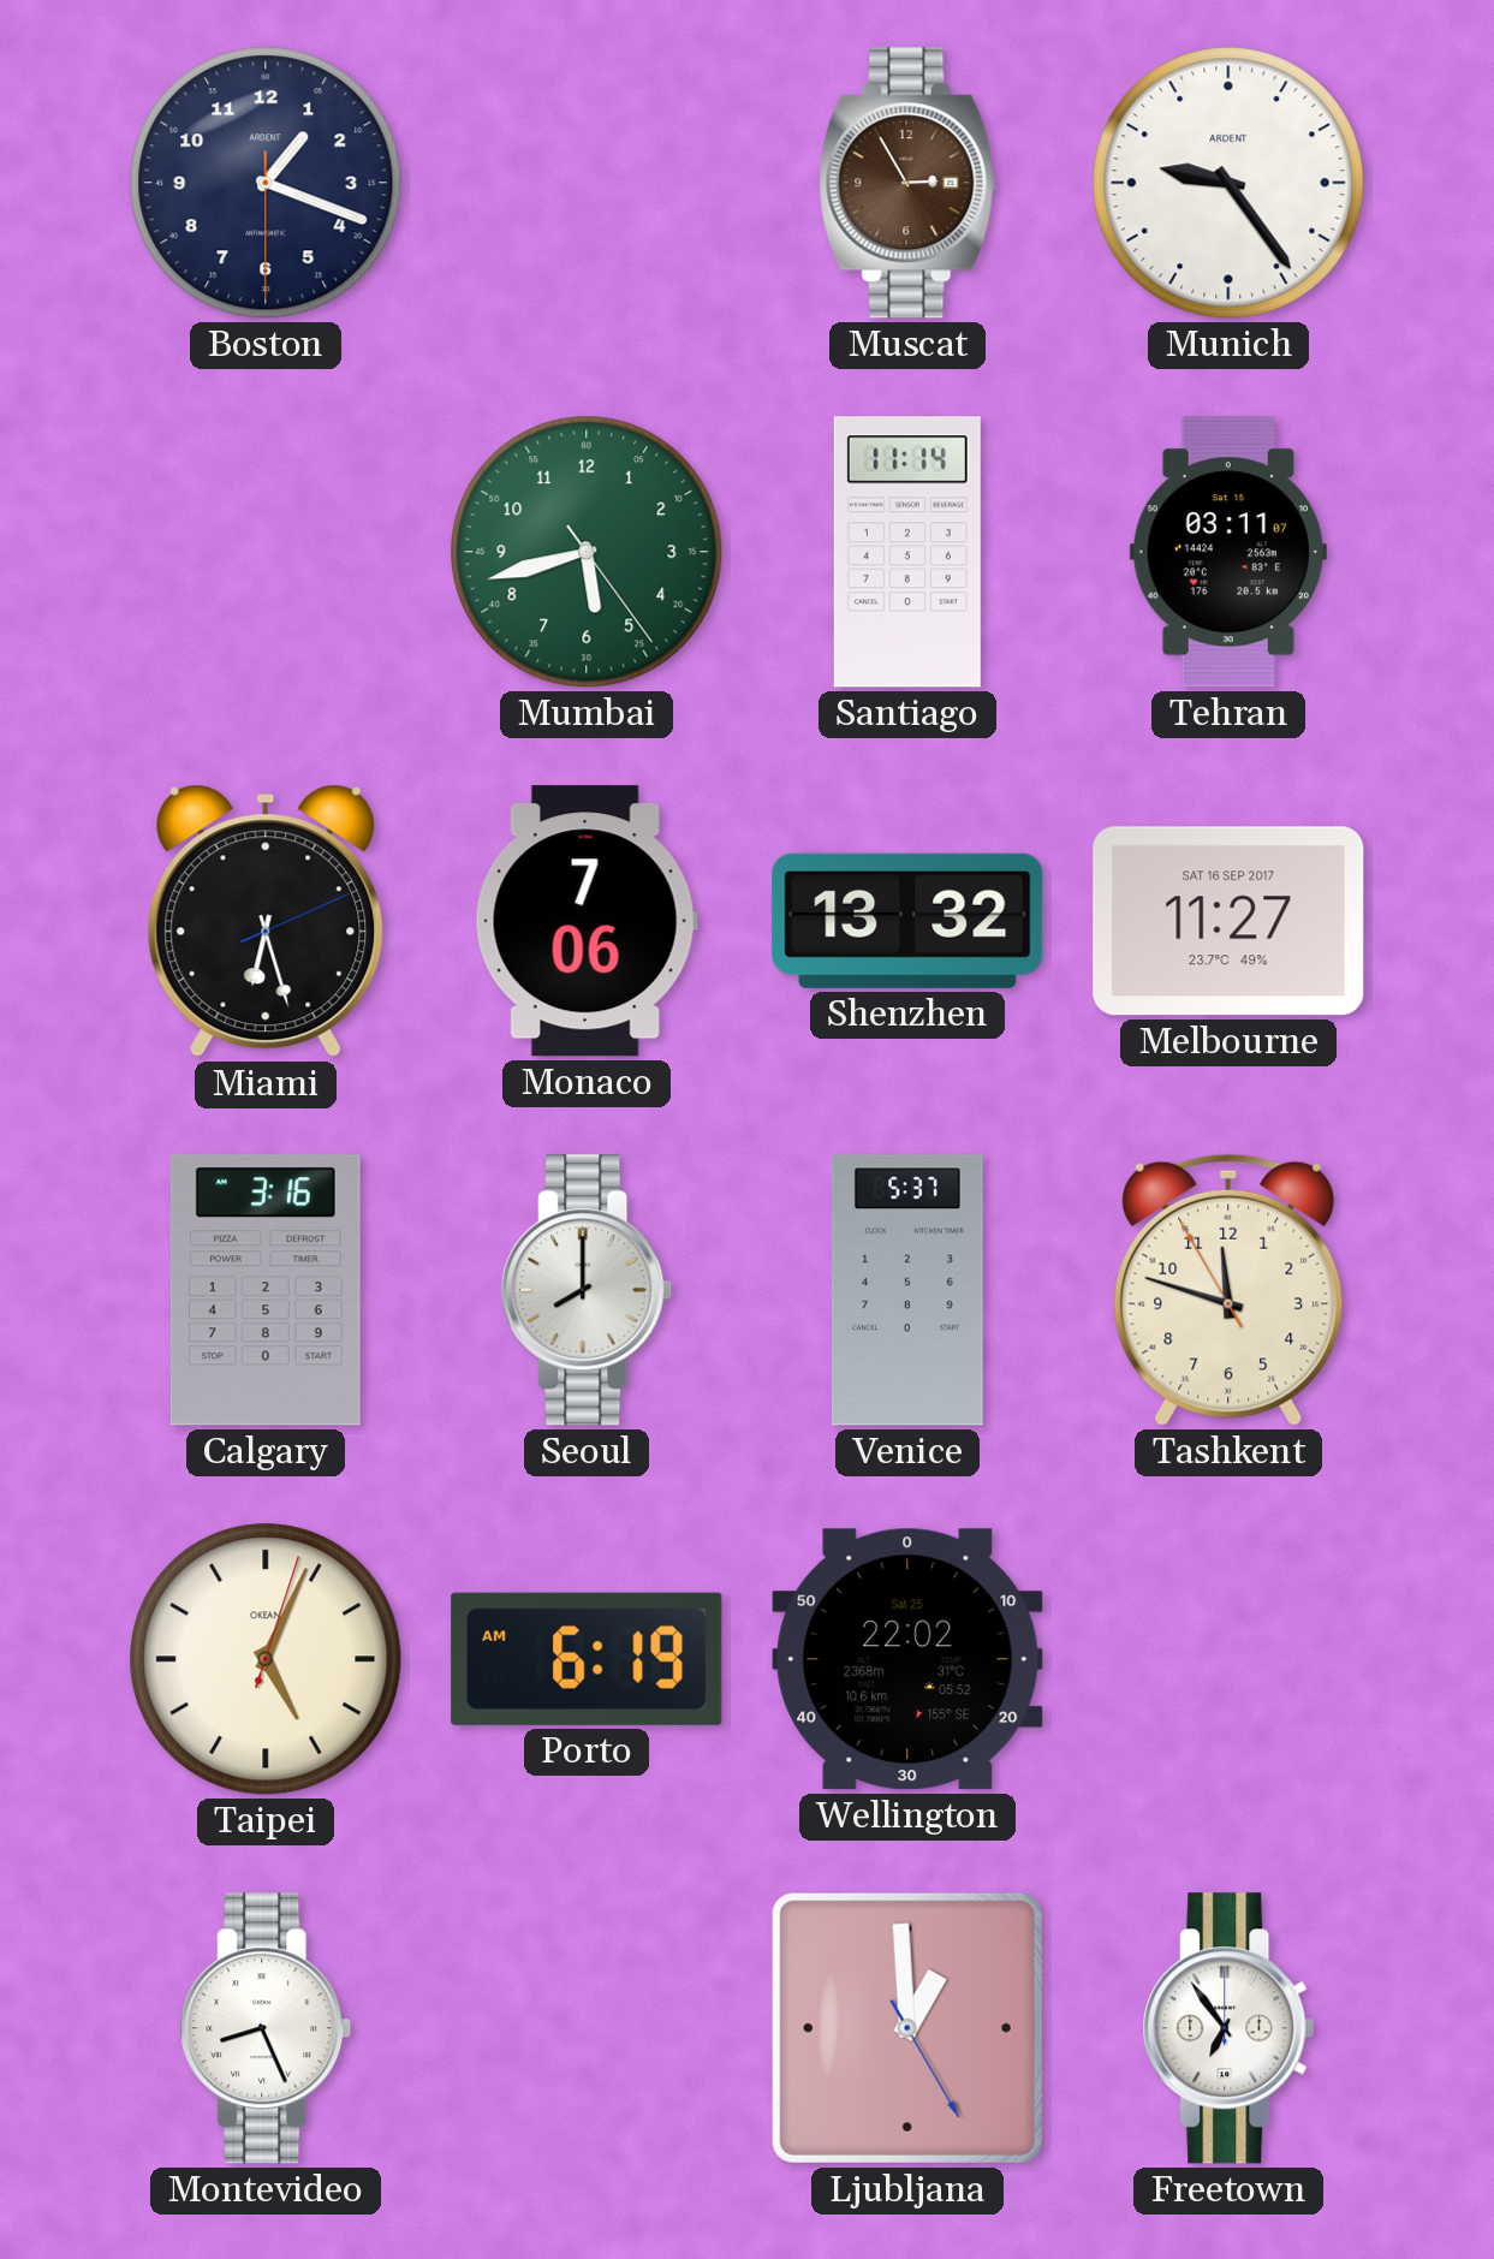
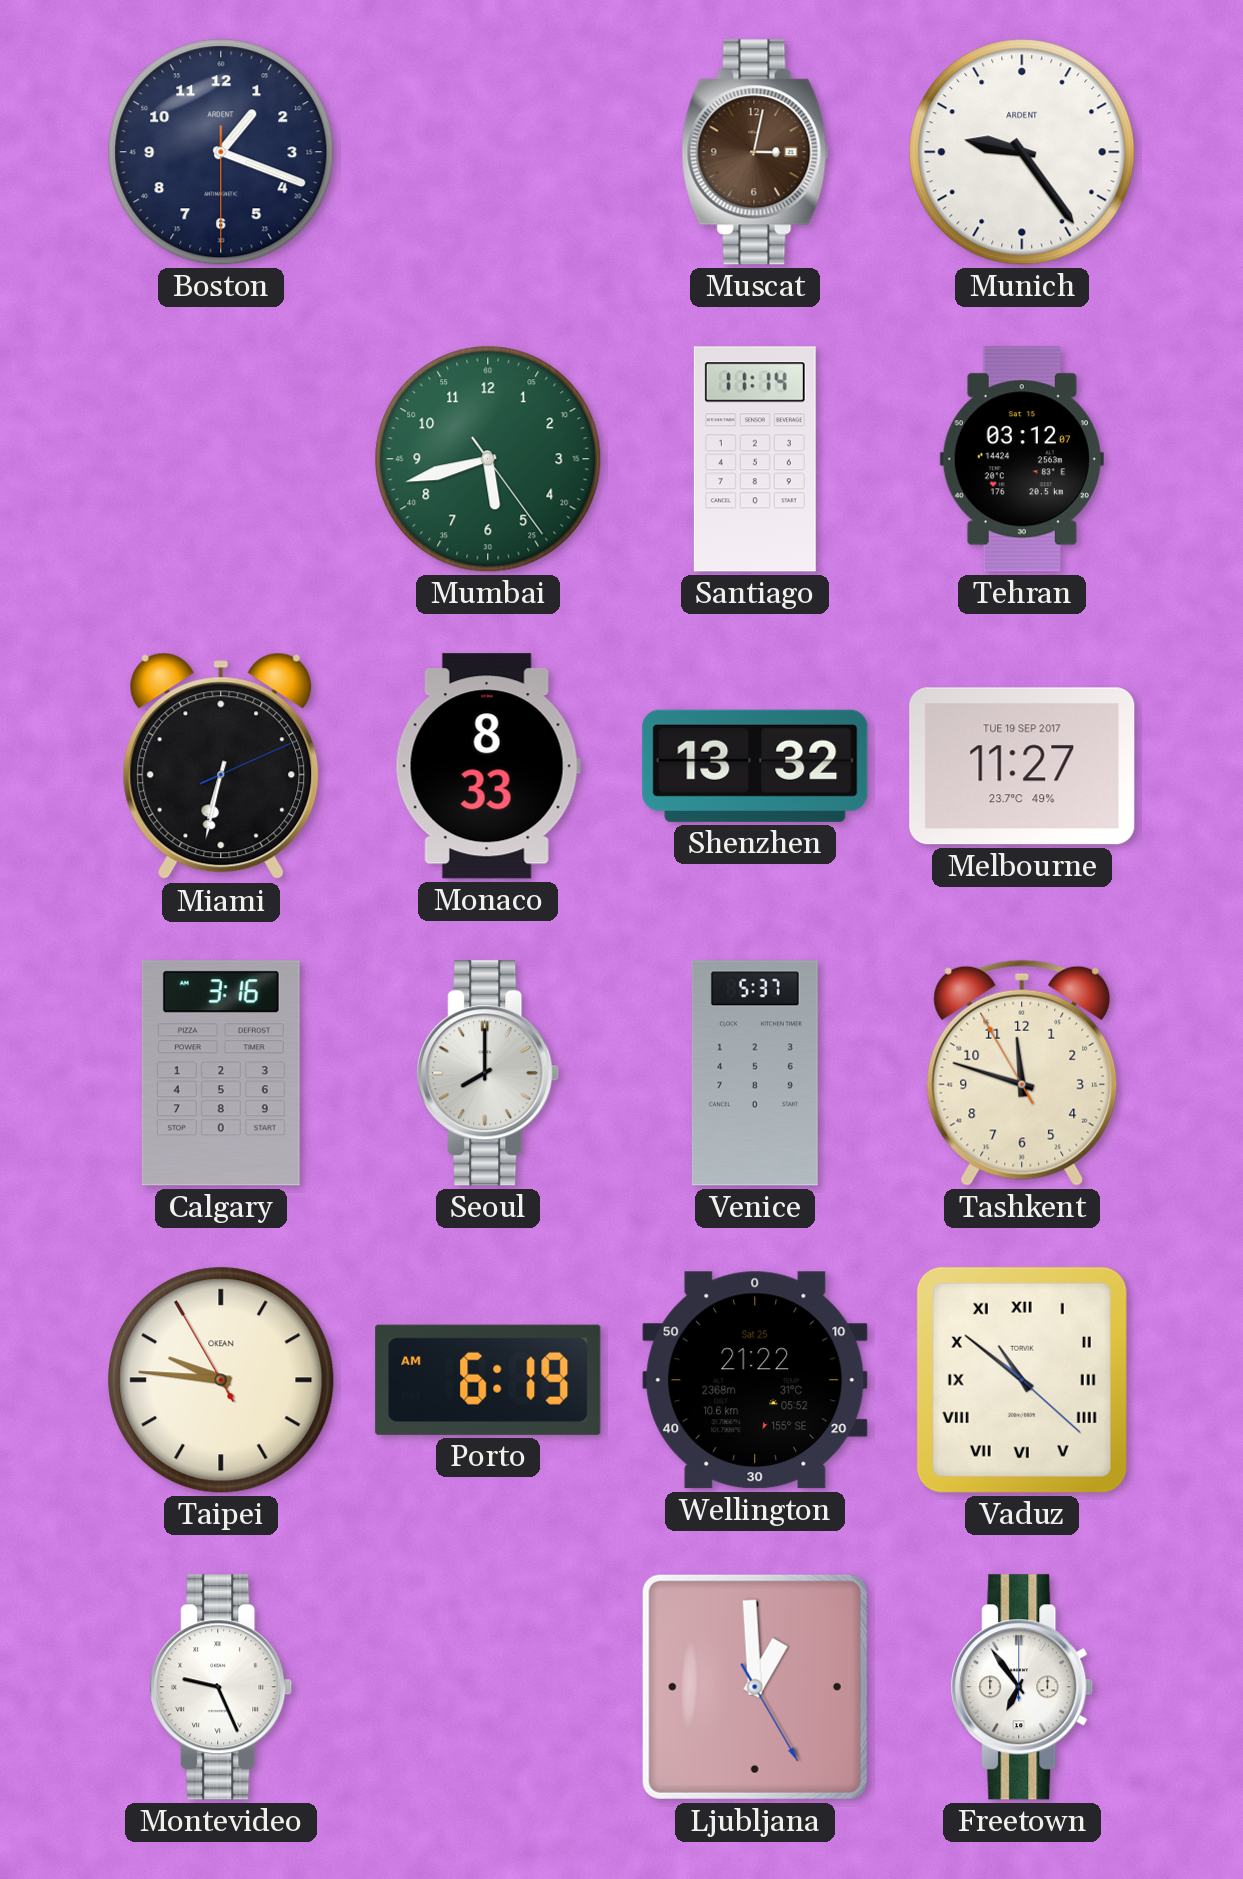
Muscat: 2:55 -> 3:02
Tehran: 03:11 -> 03:12
Miami: 6:27 -> 6:32
Monaco: 7:06 -> 8:33
Melbourne date: SAT 16 SEP 2017 -> TUE 19 SEP 2017
Taipei: 5:04 -> 9:45
Wellington: 22:02 -> 21:22
Vaduz: none -> 10:51
Montevideo: 8:26 -> 9:26
